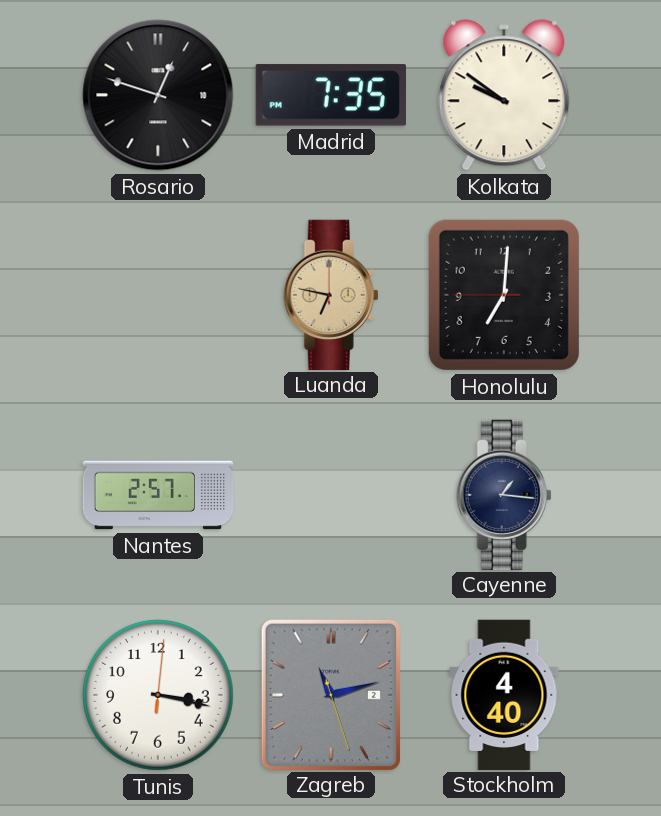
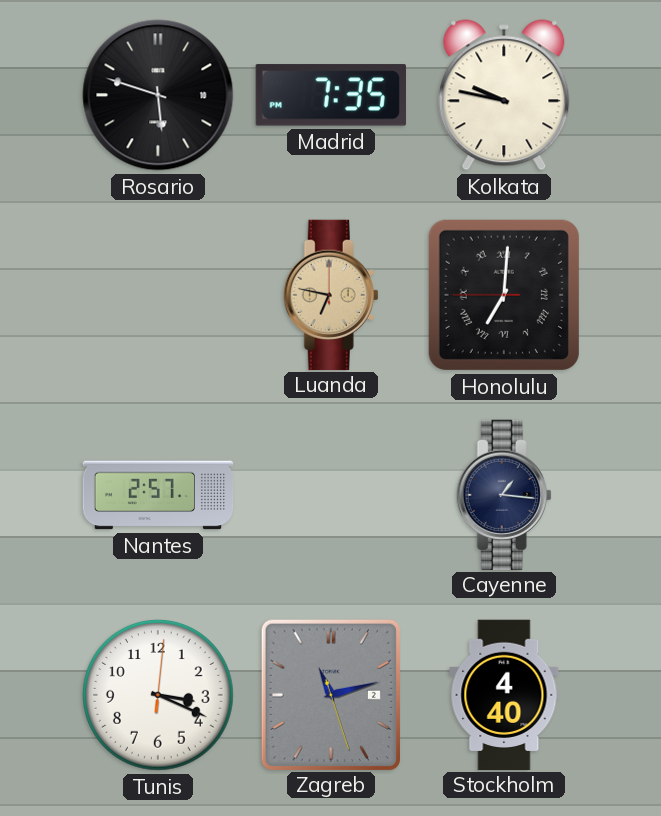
Rosario: 12:48 -> 5:48
Kolkata: 9:51 -> 9:47
Honolulu numerals: Arabic -> Roman
Tunis: 3:17 -> 3:19
